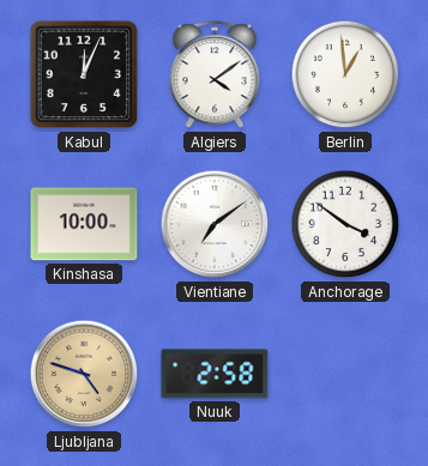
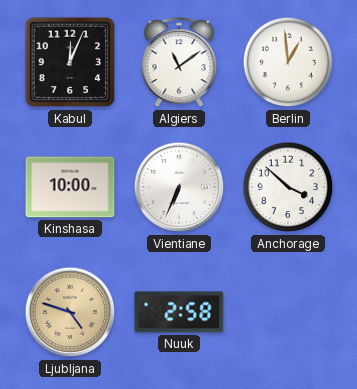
Algiers: 4:09 -> 11:09
Vientiane: 7:09 -> 6:34
Anchorage: 3:51 -> 3:52
